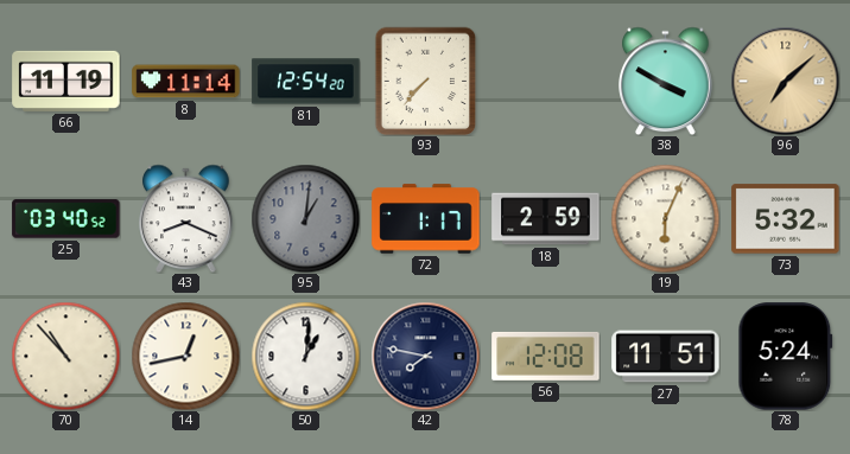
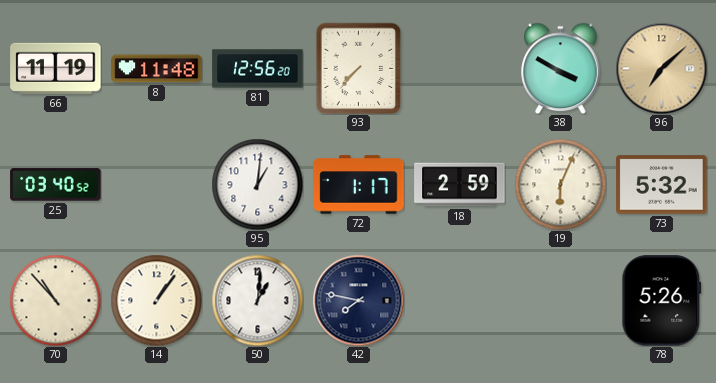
8: 11:14 -> 11:48
81: 12:54 -> 12:56
43: 8:19 -> none
95 dial: grey -> white
14: 12:43 -> 1:06
56: 12:08 -> none
27: 11:51 -> none
78: 5:24 -> 5:26
